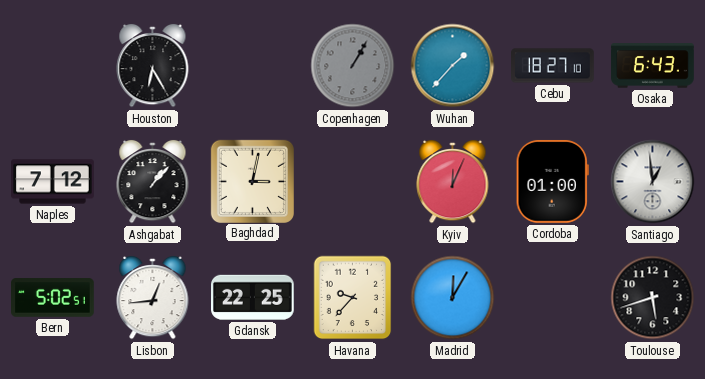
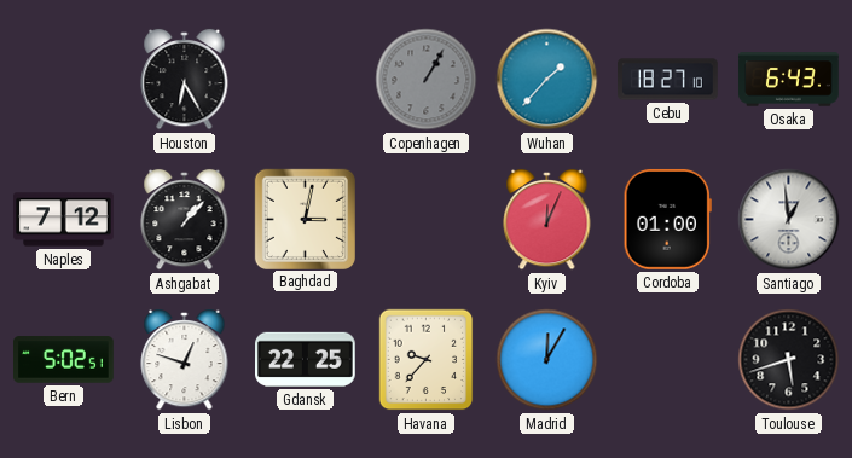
Lisbon: 12:44 -> 12:48
